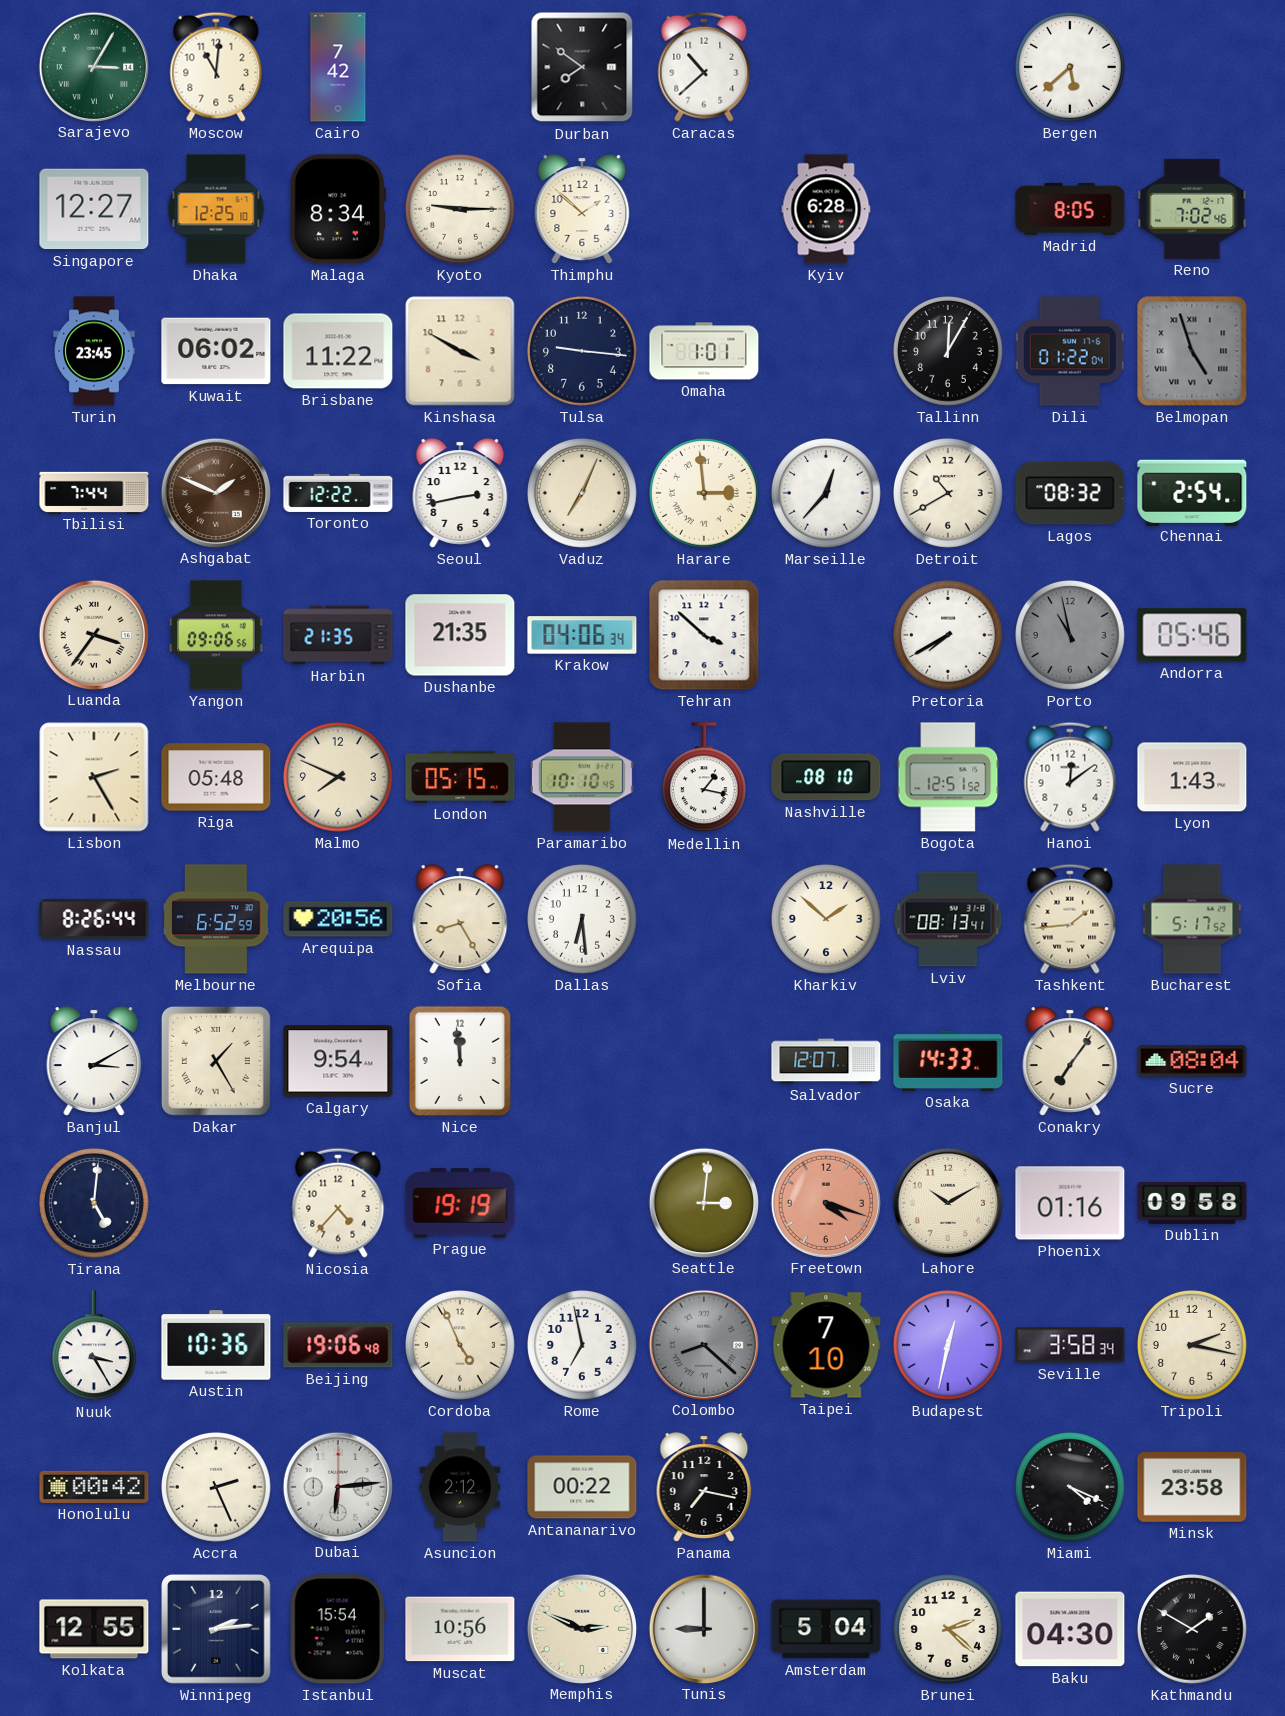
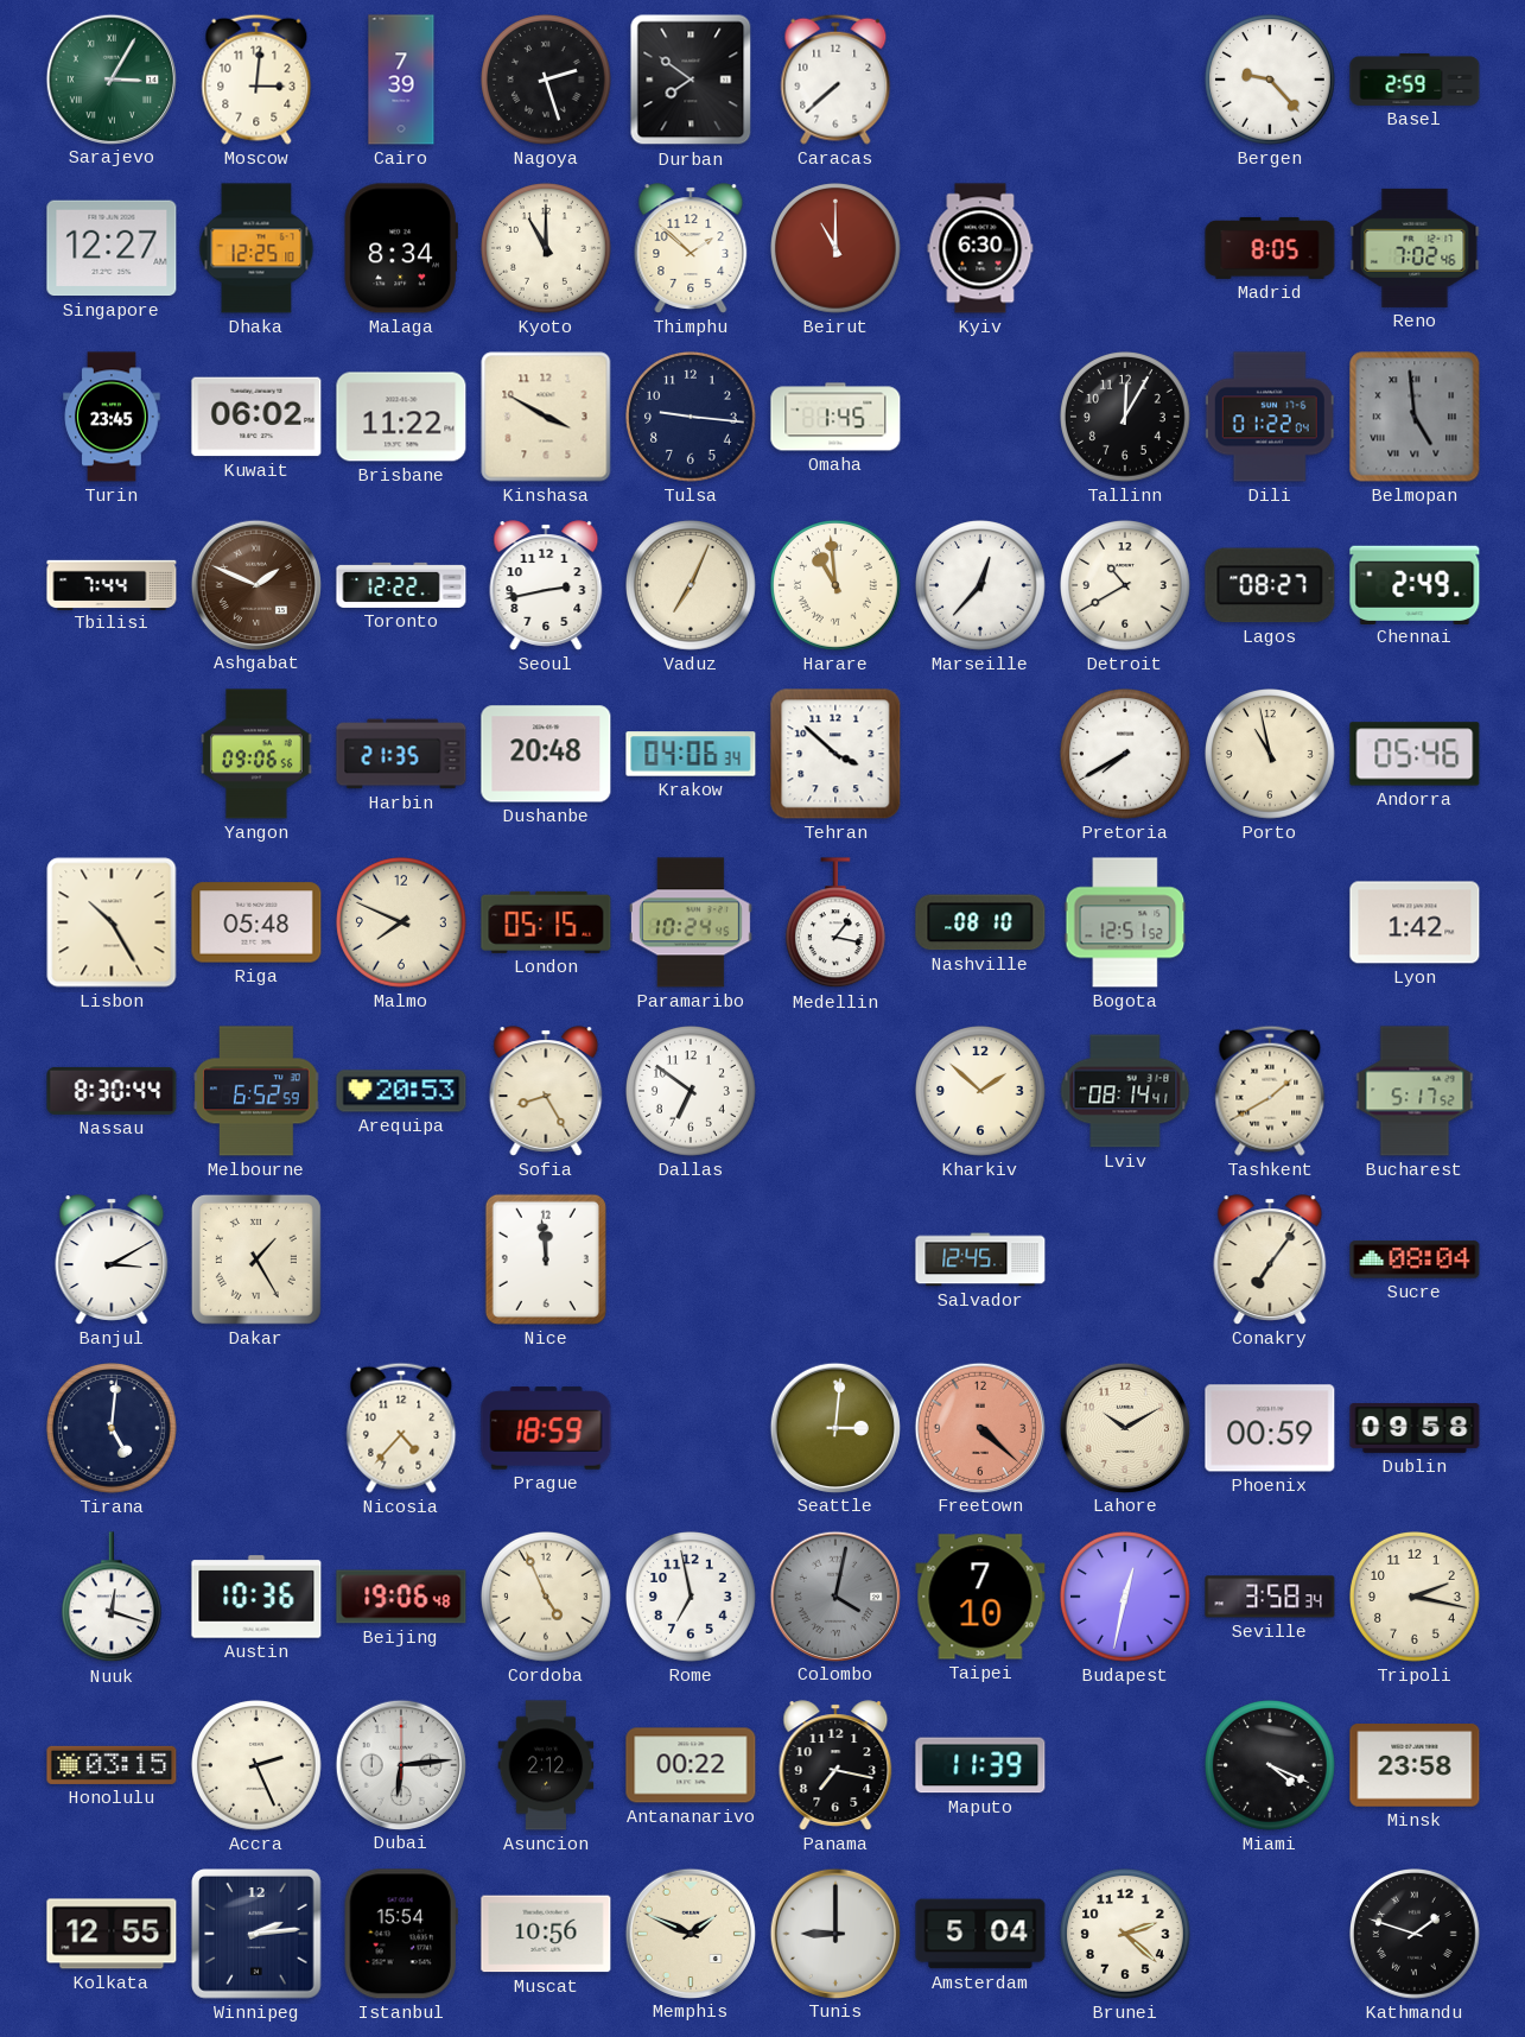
Moscow: 11:01 -> 3:01
Cairo: 7:42 -> 7:39
Nagoya: none -> 2:27
Caracas: 10:38 -> 7:38
Bergen: 5:38 -> 9:23
Basel: none -> 2:59
Kyoto: 9:15 -> 11:00
Beirut: none -> 11:00
Kyiv: 6:28 -> 6:30
Omaha: 1:01 -> 1:45
Belmopan: 4:57 -> 4:59
Harare: 2:59 -> 10:59
Lagos: 08:32 -> 08:27
Chennai: 2:54 -> 2:49
Luanda: 3:36 -> none
Dushanbe: 21:35 -> 20:48
Porto dial: grey -> cream
Lisbon: 2:25 -> 10:25
Paramaribo: 10:10 -> 10:24
Hanoi: 12:09 -> none
Lyon: 1:43 -> 1:42
Nassau: 8:26 -> 8:30
Arequipa: 20:56 -> 20:53
Dallas: 6:29 -> 6:51
Lviv: 08:13 -> 08:14
Tashkent: 1:44 -> 1:40
Calgary: 9:54 -> none
Salvador: 12:07 -> 12:45
Osaka: 14:33 -> none
Prague: 19:19 -> 18:59
Freetown: 4:18 -> 4:22
Phoenix: 01:16 -> 00:59
Nuuk: 3:25 -> 12:18
Colombo: 8:22 -> 4:02
Honolulu: 00:42 -> 03:15
Maputo: none -> 11:39
Memphis: 2:49 -> 1:49
Baku: 04:30 -> none
Kathmandu: 1:50 -> 1:48
